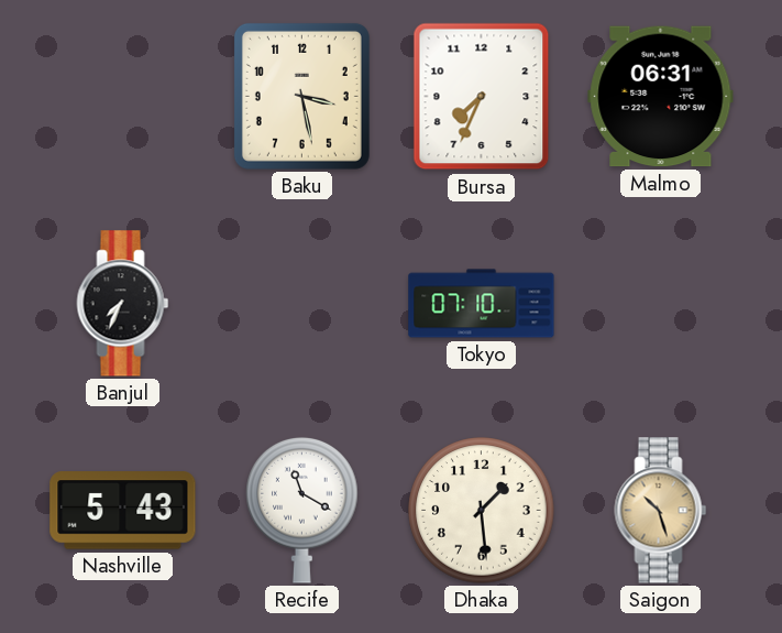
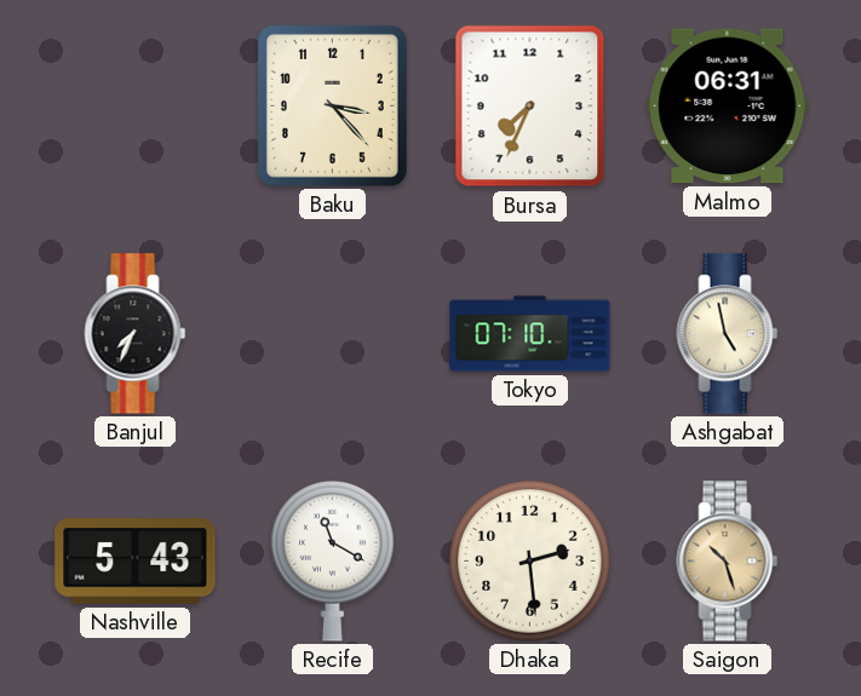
Baku: 3:28 -> 3:23
Ashgabat: none -> 4:58
Dhaka: 1:29 -> 2:29
